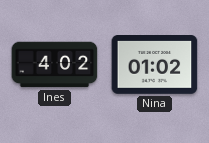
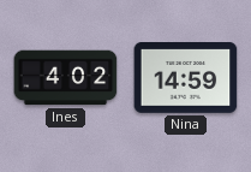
Nina: 01:02 -> 14:59
